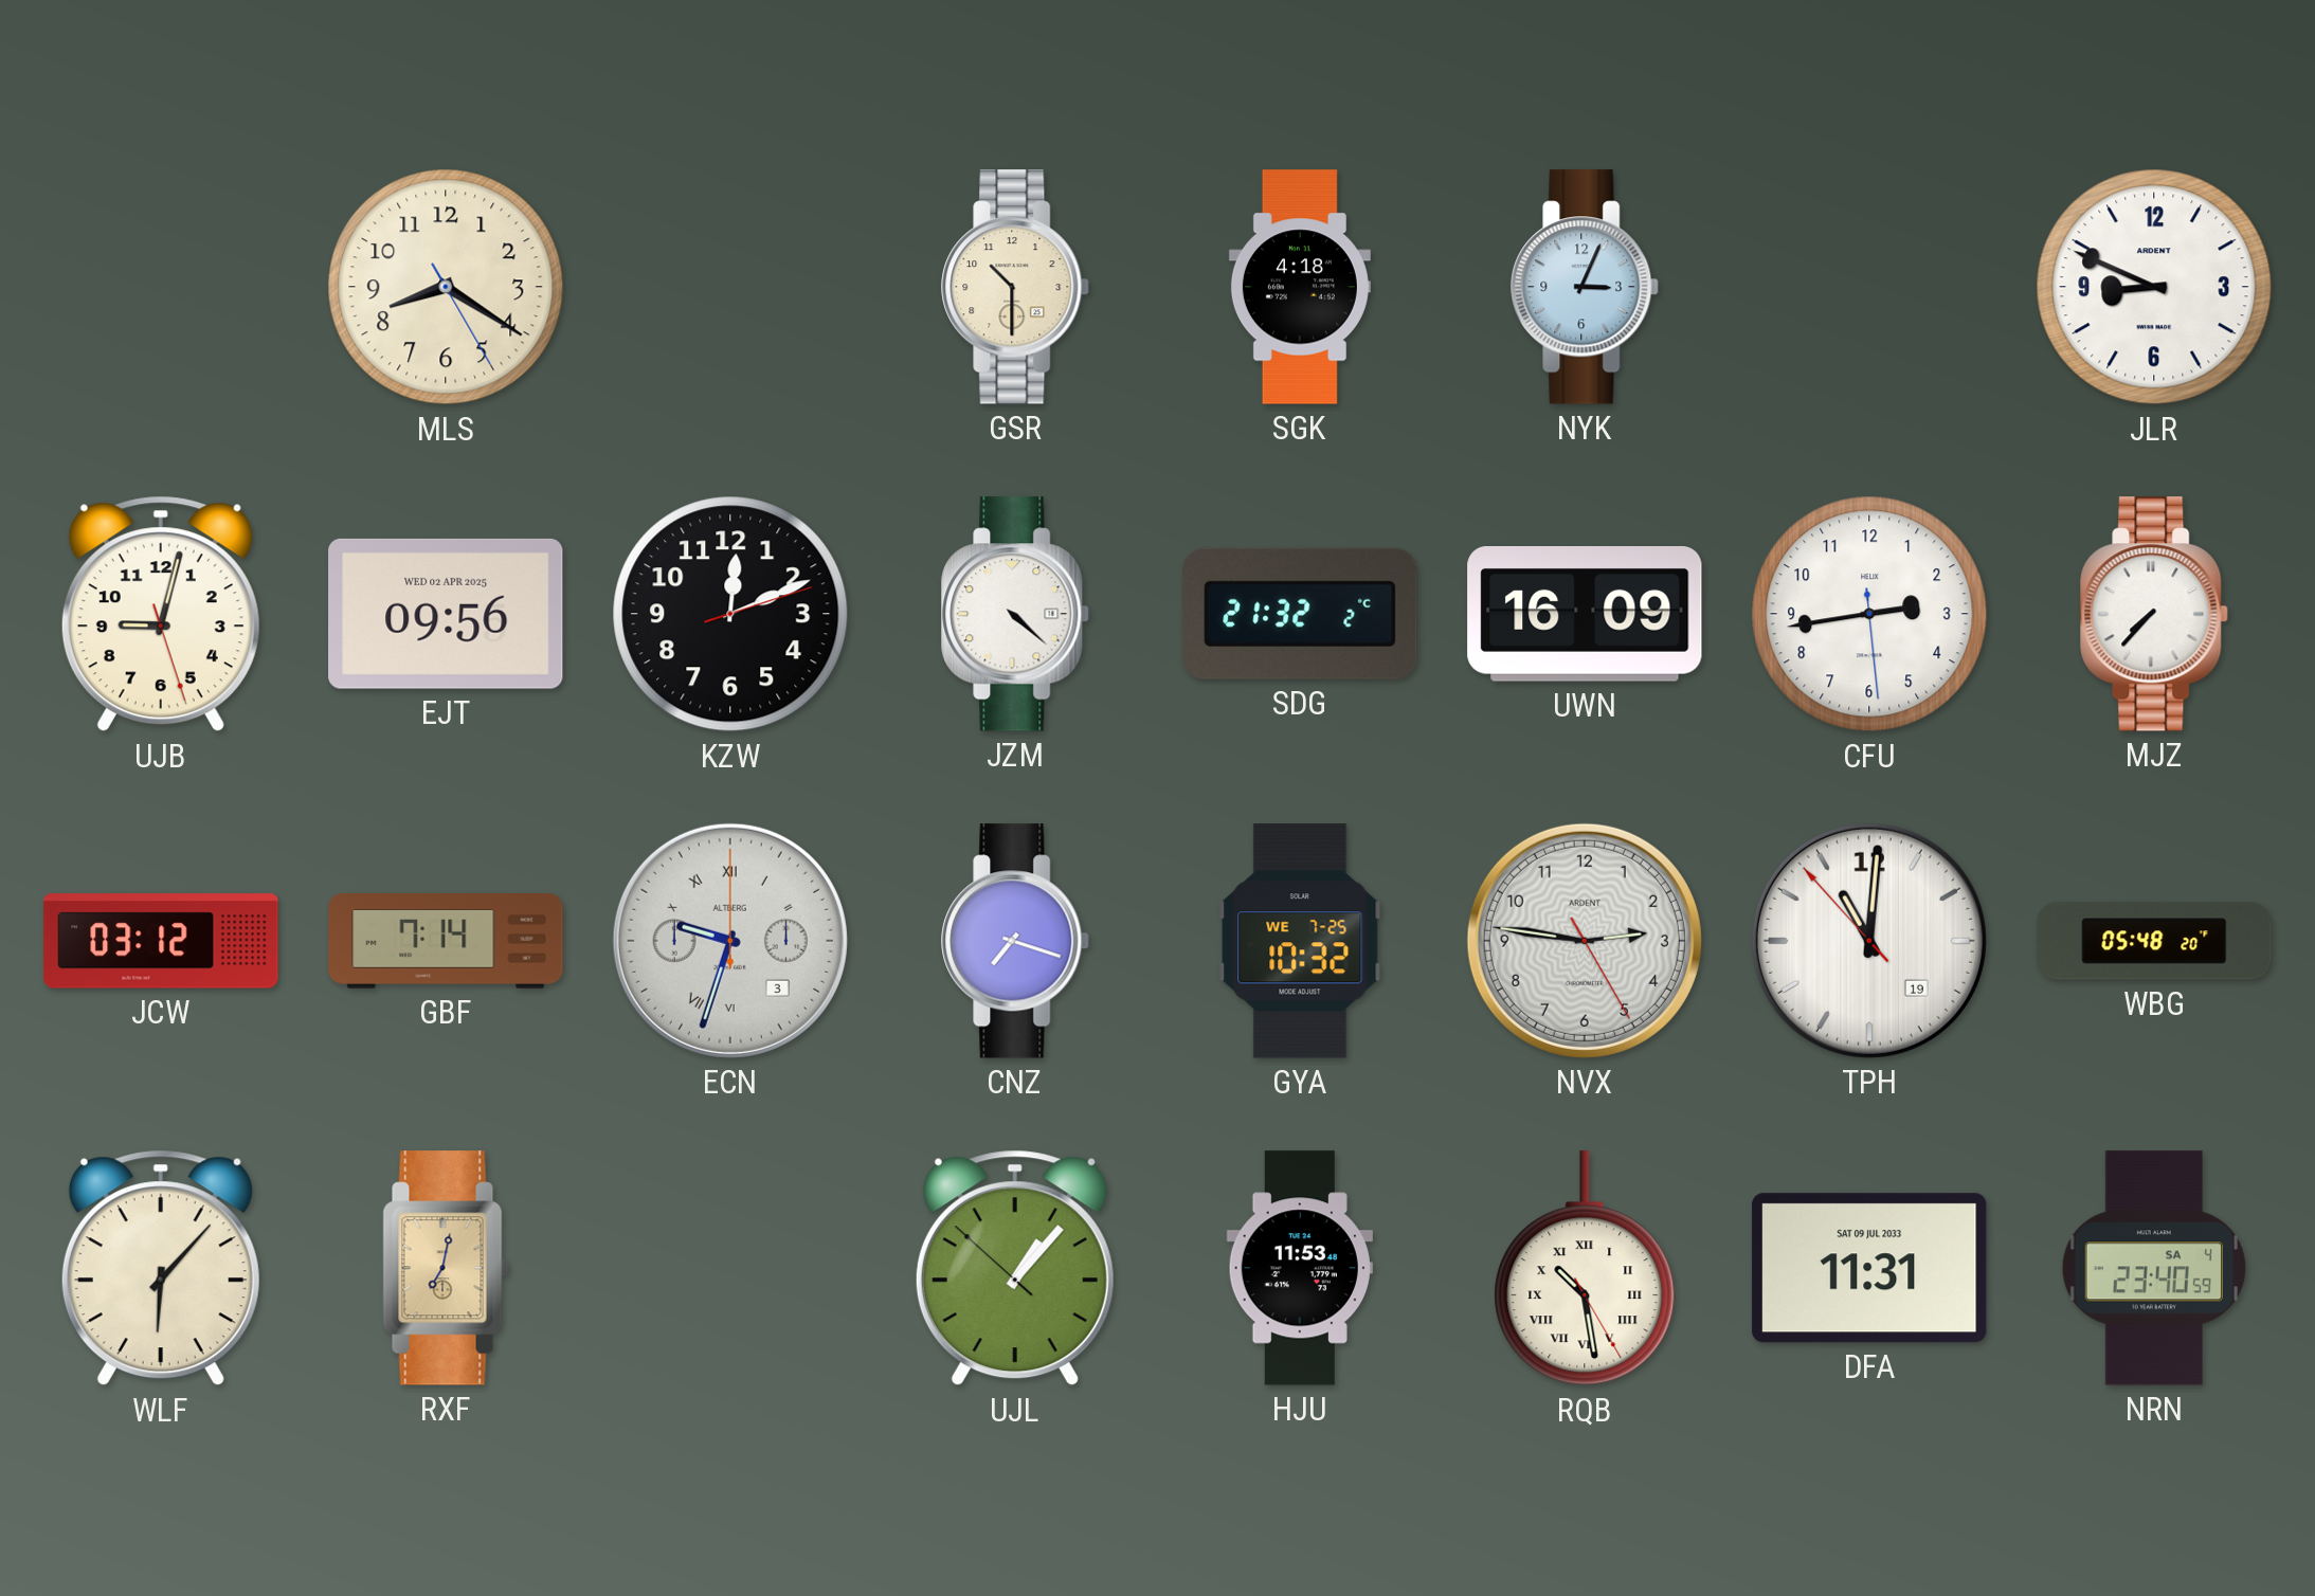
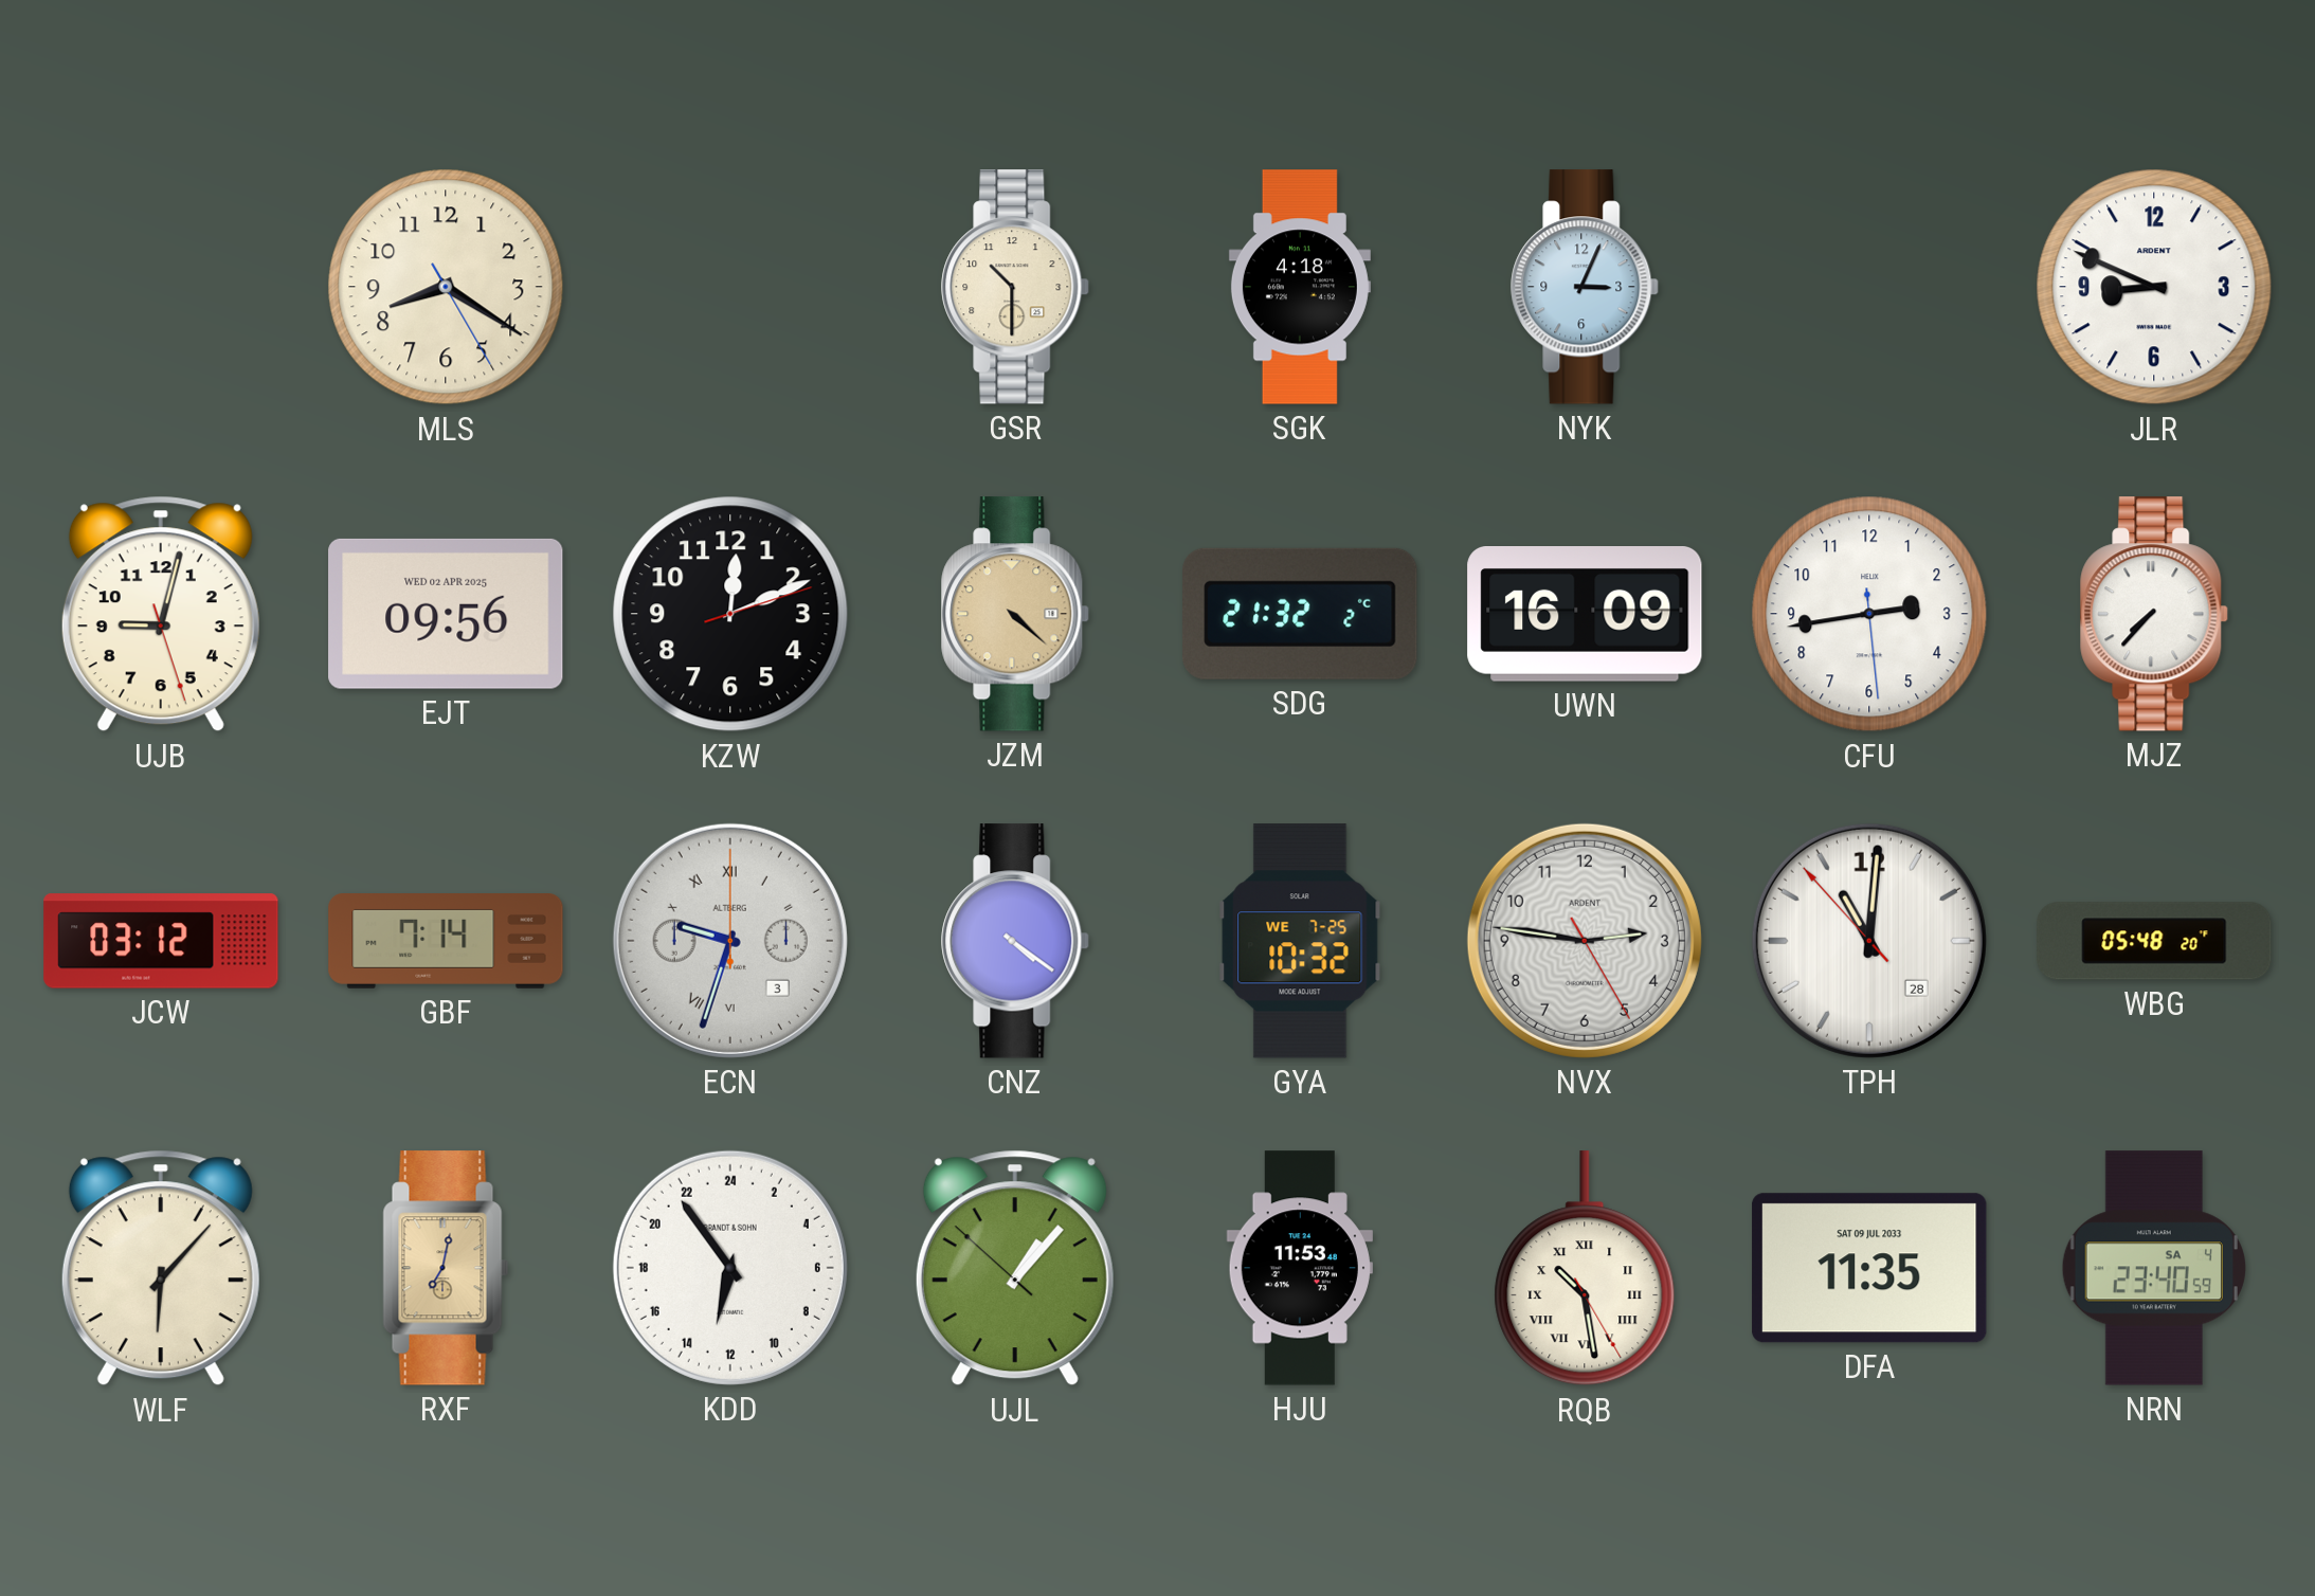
JZM dial: white -> champagne
CNZ: 7:18 -> 4:21
TPH date: 19 -> 28
KDD: none -> 12:54
DFA: 11:31 -> 11:35
